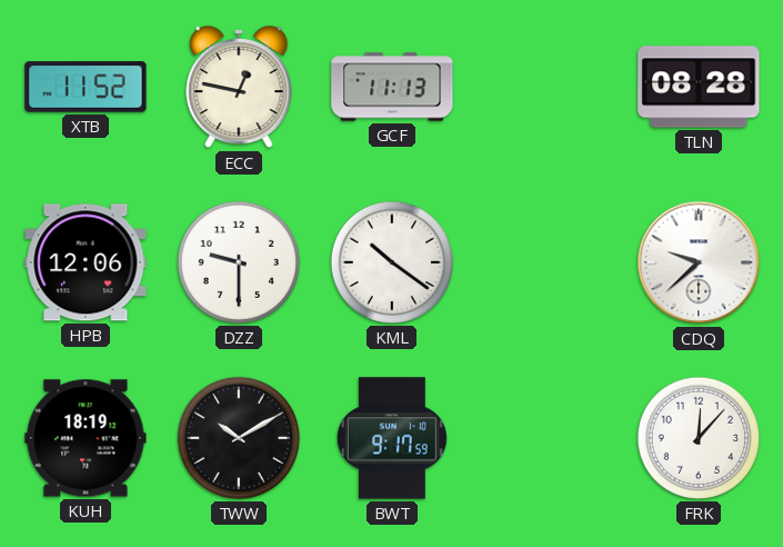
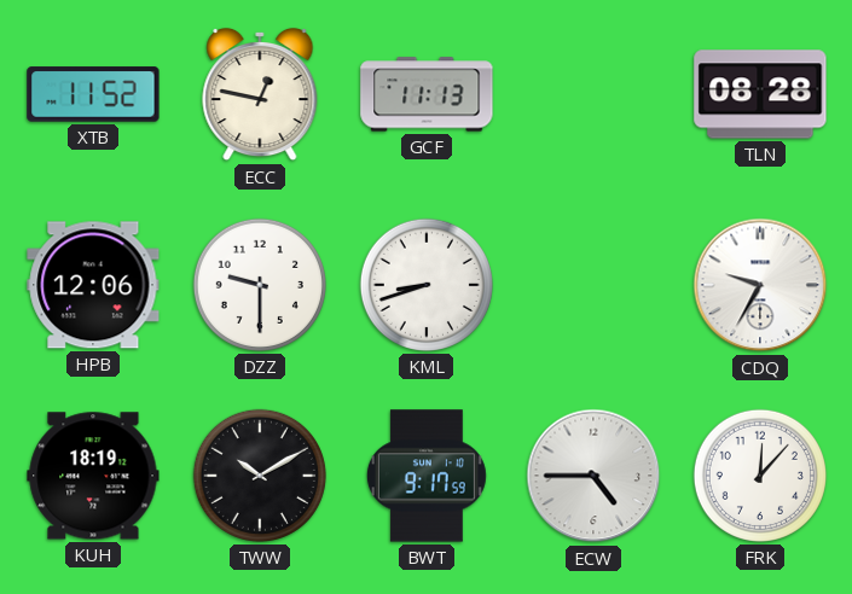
KML: 10:21 -> 8:42
CDQ: 9:38 -> 9:35
ECW: none -> 4:45
